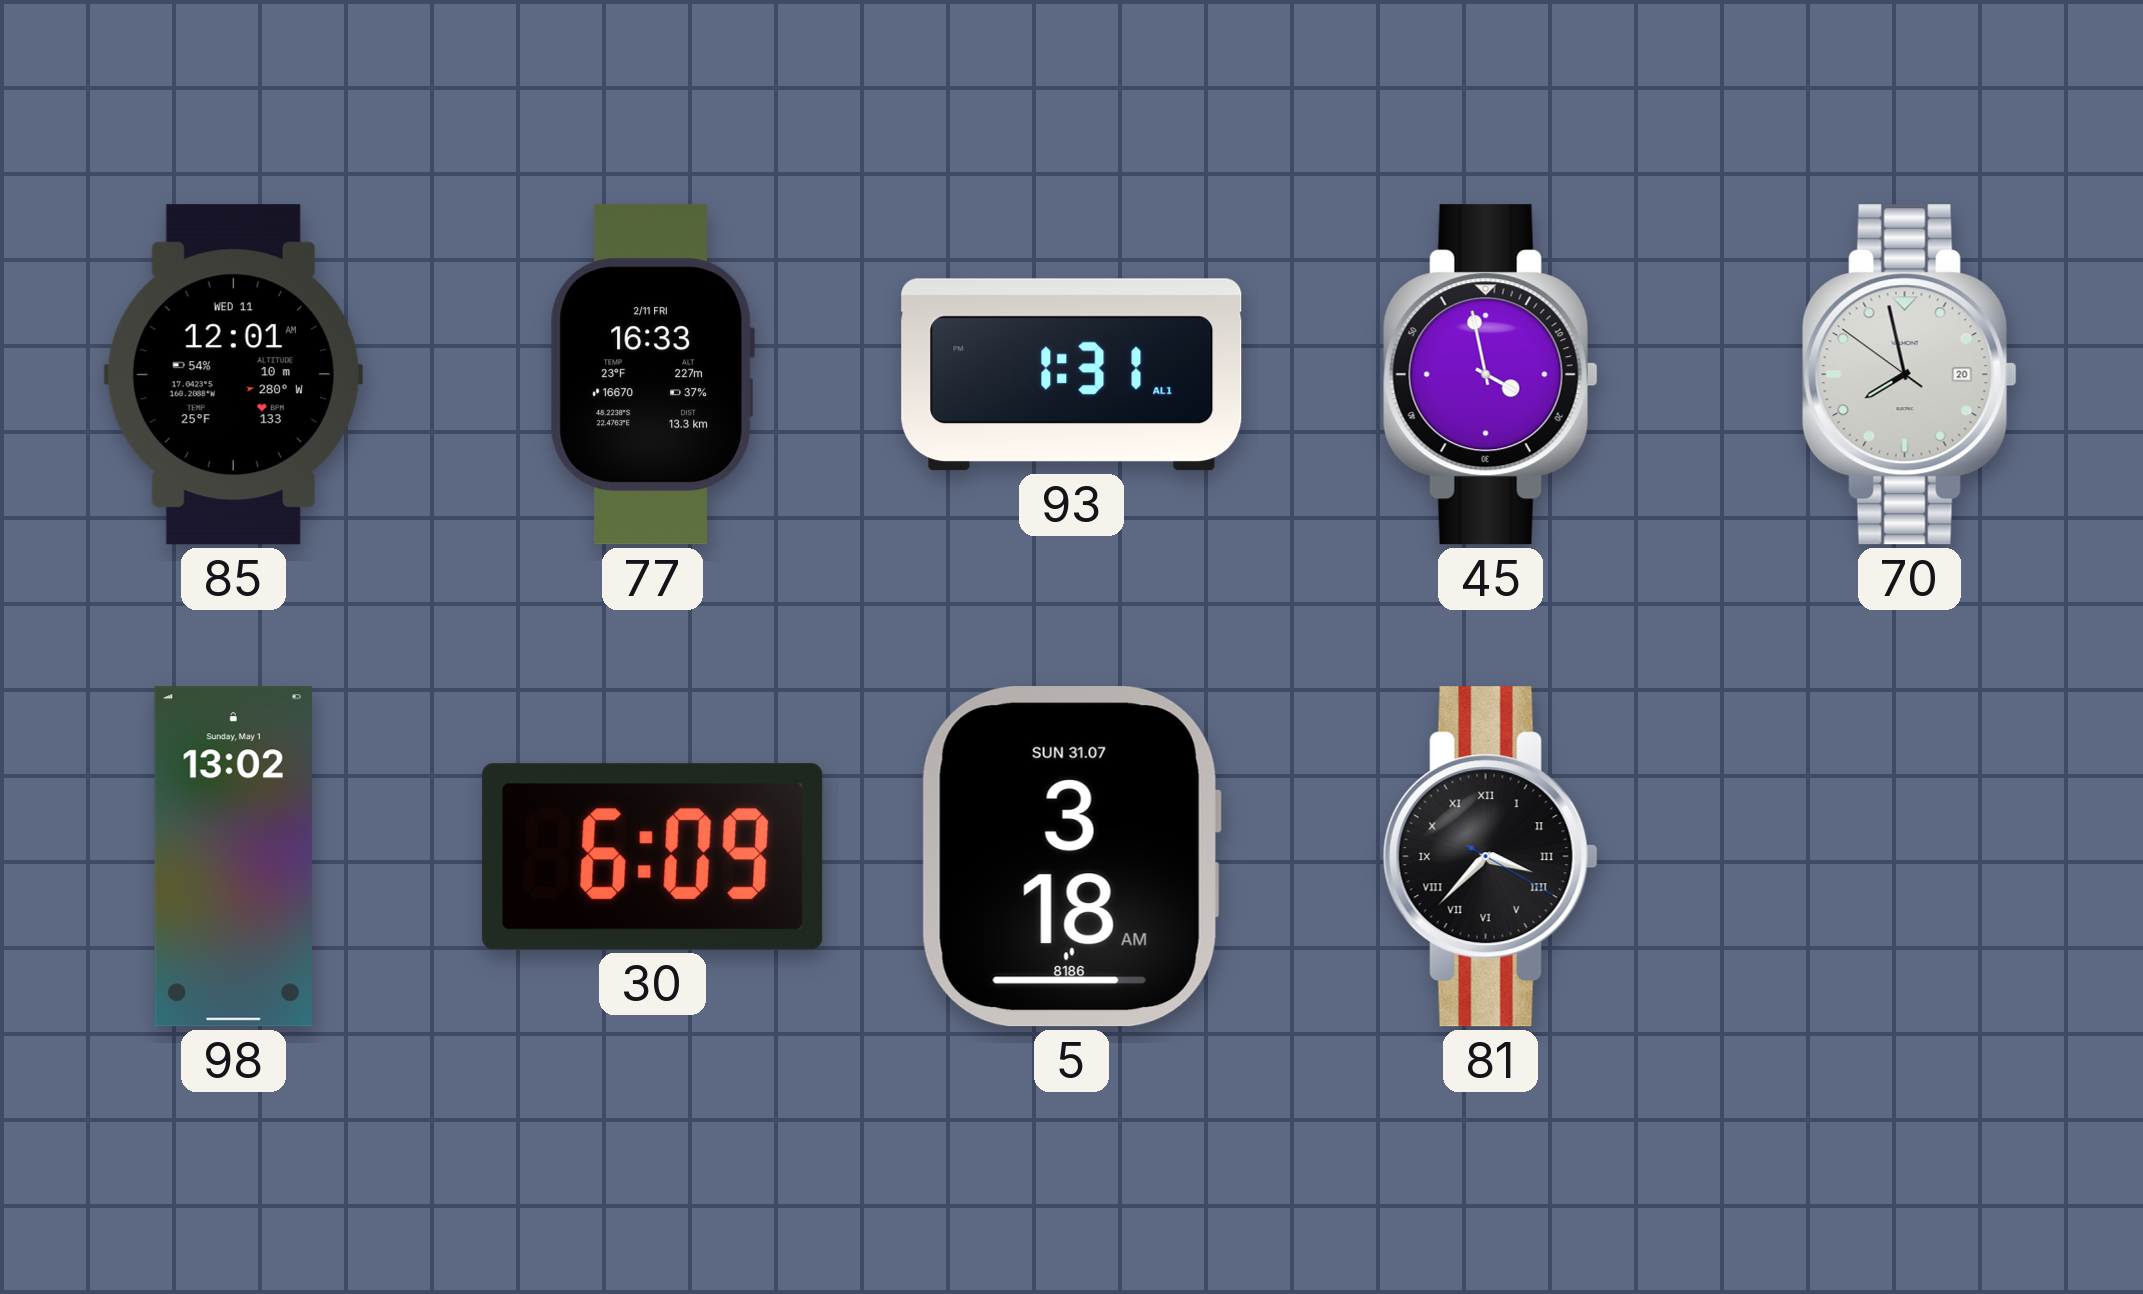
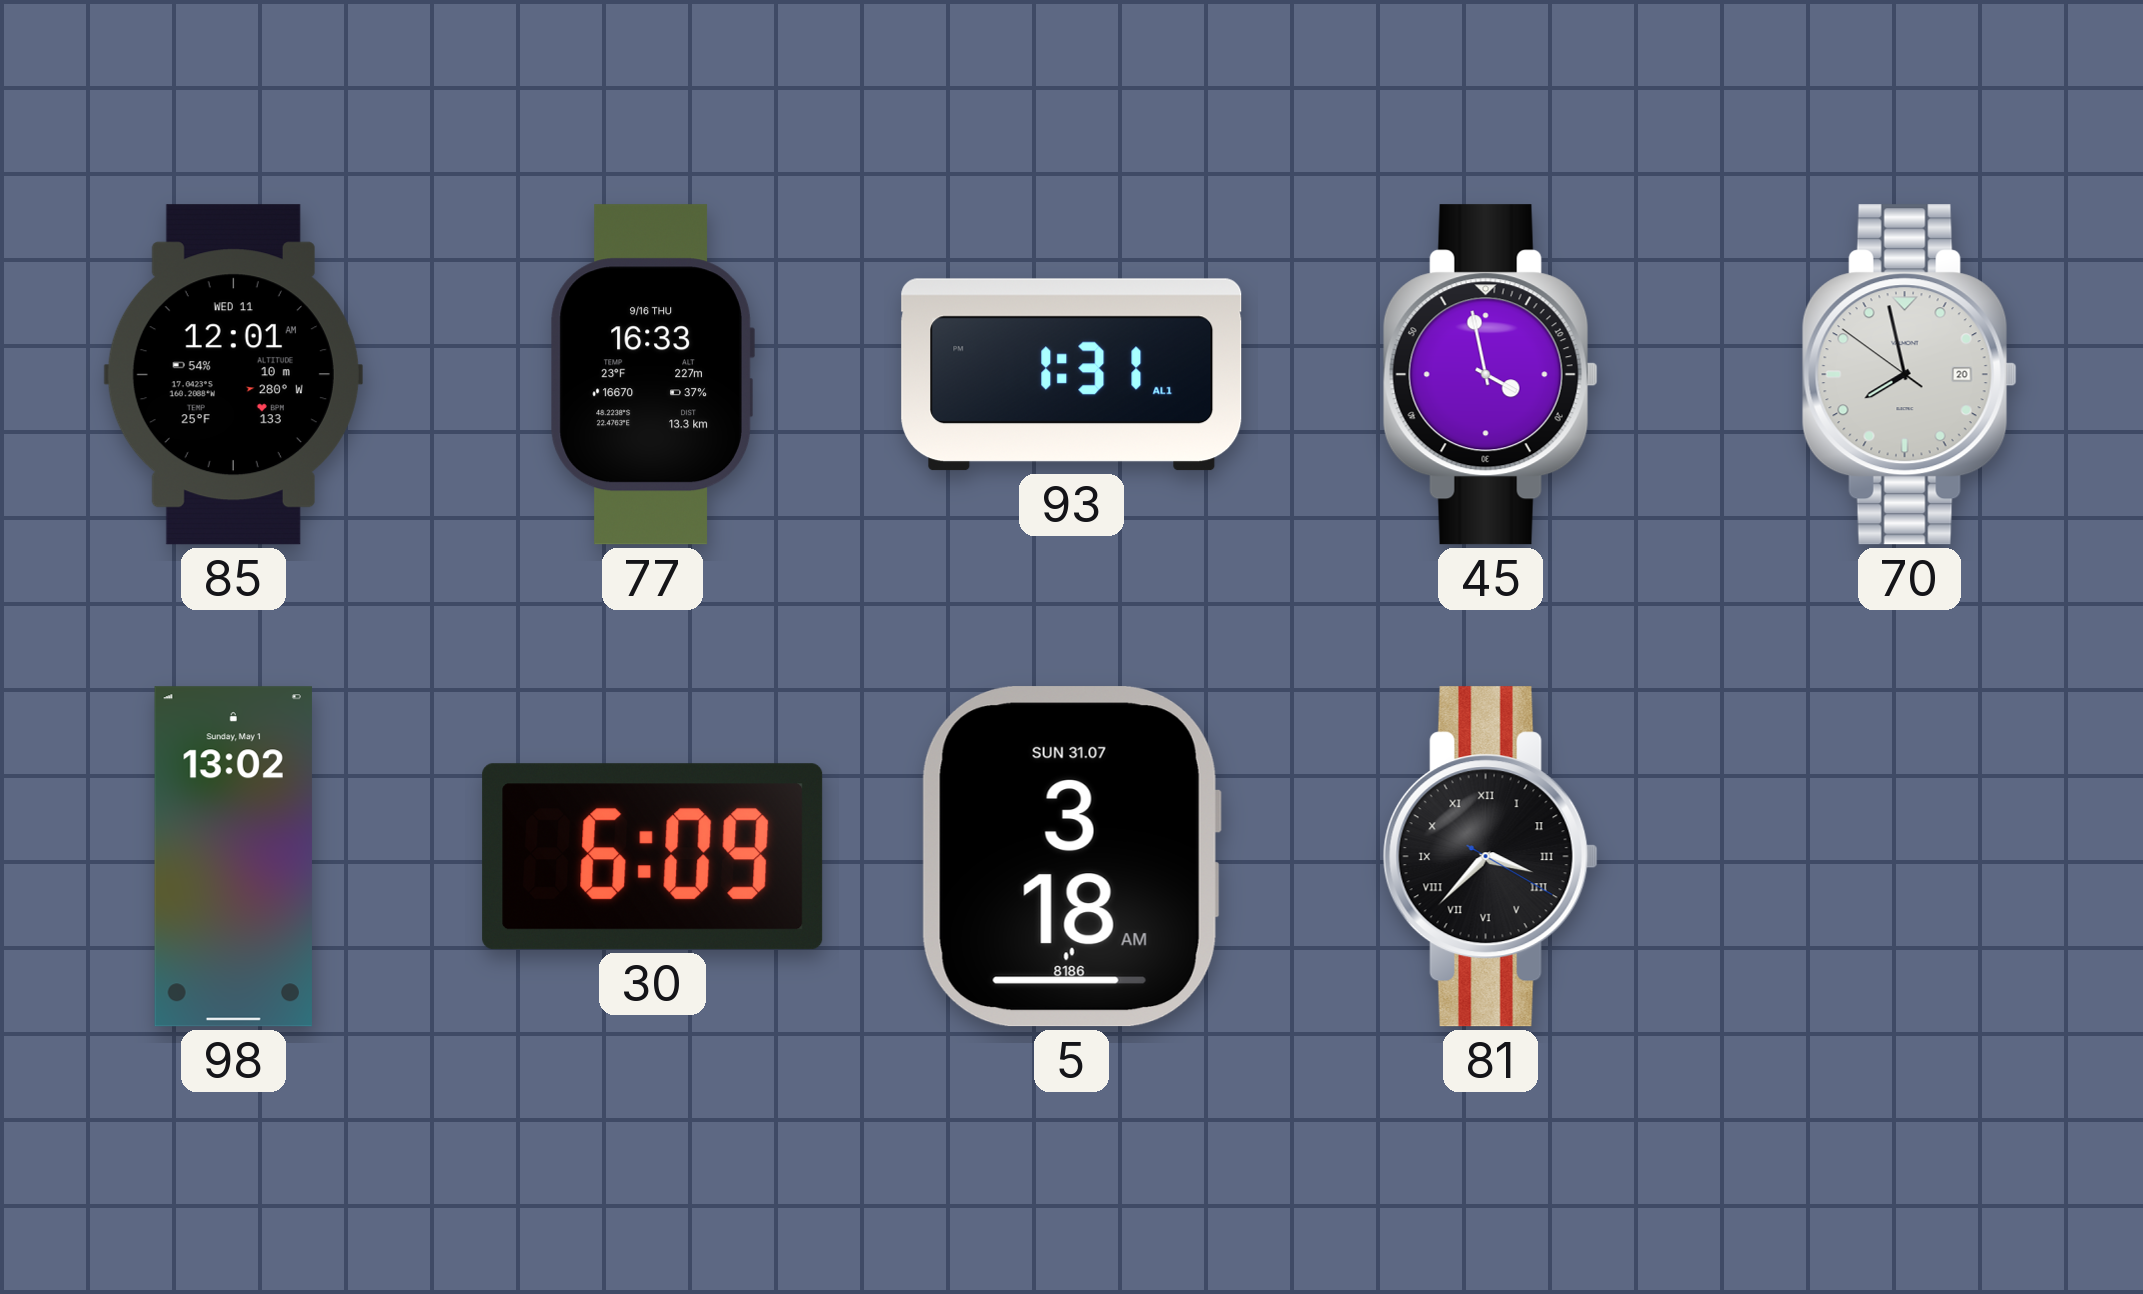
77 date: 2/11 FRI -> 9/16 THU
